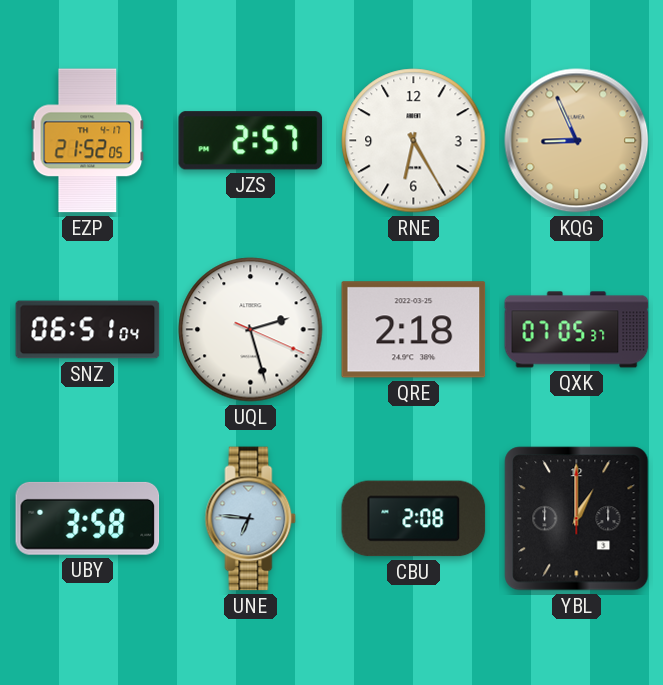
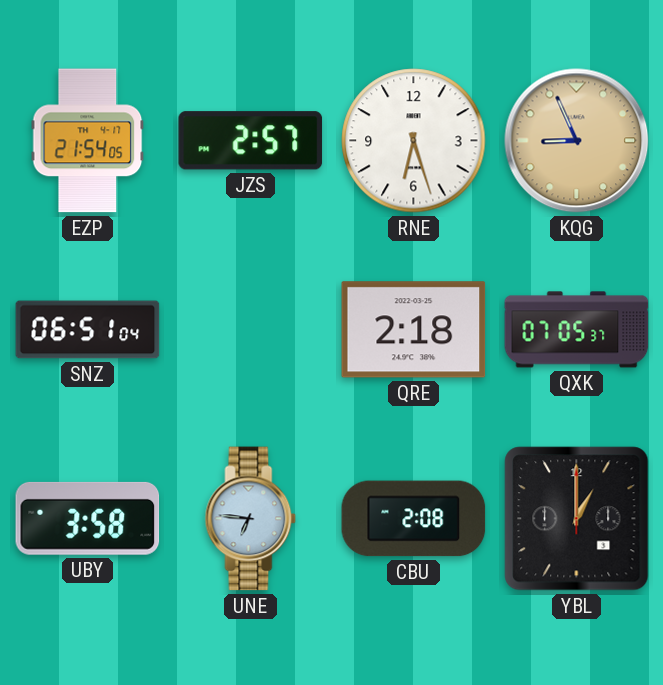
EZP: 21:52 -> 21:54
RNE: 6:25 -> 6:27
UQL: 2:27 -> none
